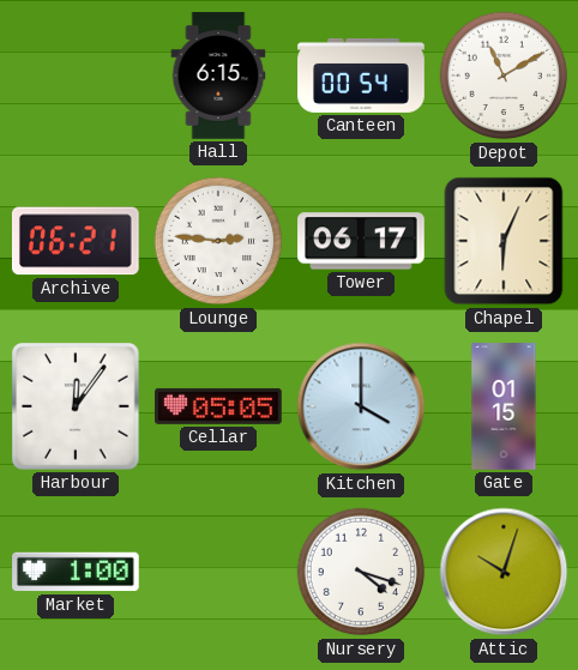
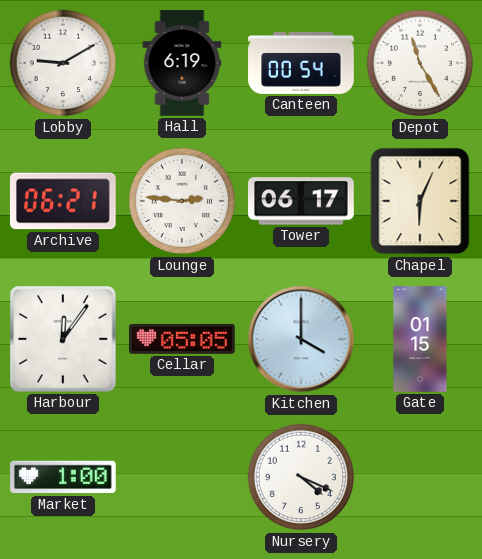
Lobby: none -> 9:10
Hall: 6:15 -> 6:19
Depot: 11:10 -> 11:25
Nursery: 4:18 -> 4:19
Attic: 10:03 -> none
